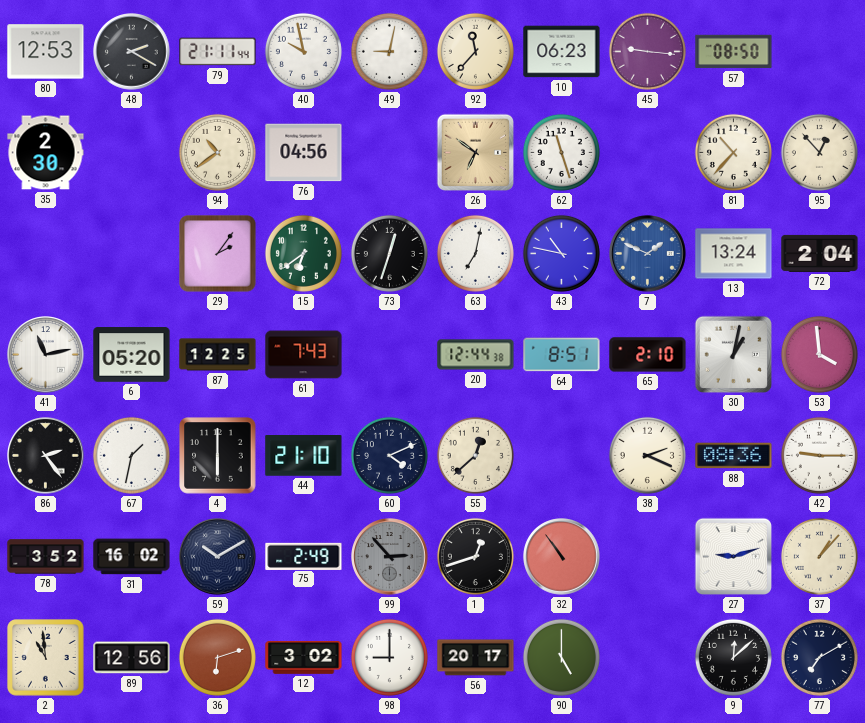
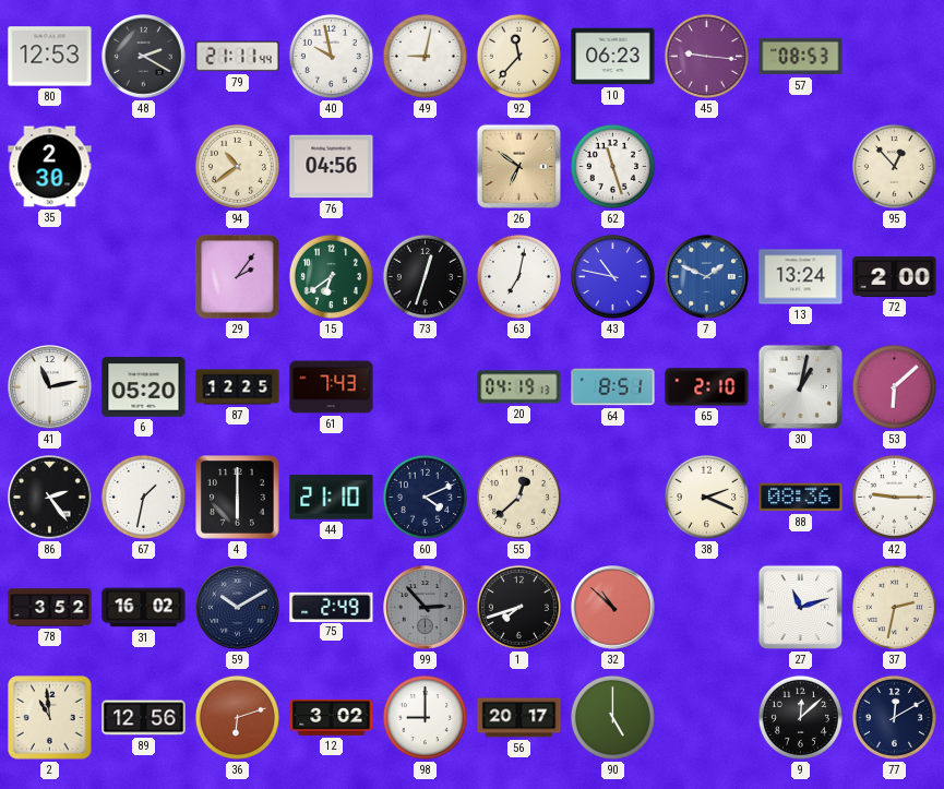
57: 08:50 -> 08:53
81: 10:37 -> none
72: 2:04 -> 2:00
20: 12:44 -> 04:19
53: 3:59 -> 6:08
1: 12:42 -> 7:42
32: 10:54 -> 10:52
27: 9:12 -> 11:12
37: 1:07 -> 2:32
77: 7:10 -> 12:10
